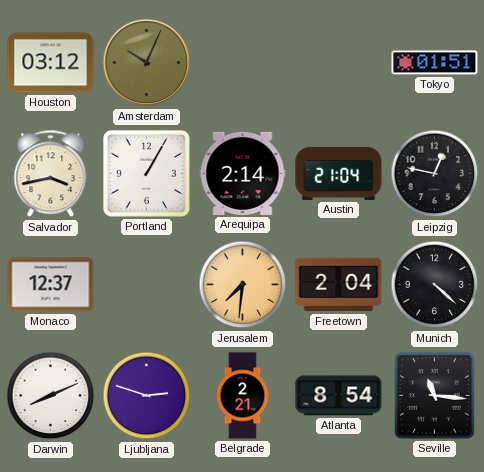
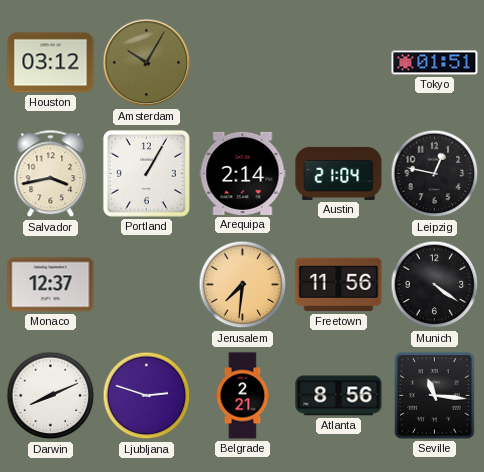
Amsterdam: 10:04 -> 10:05
Freetown: 2:04 -> 11:56
Munich: 4:22 -> 4:21
Atlanta: 8:54 -> 8:56
